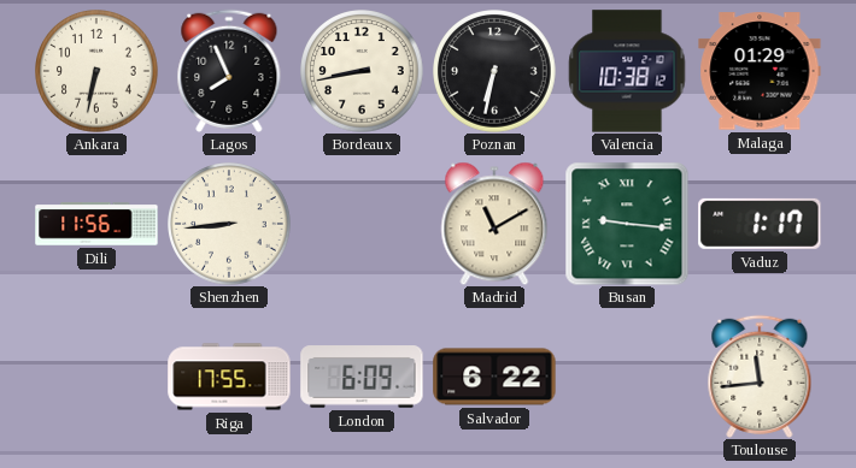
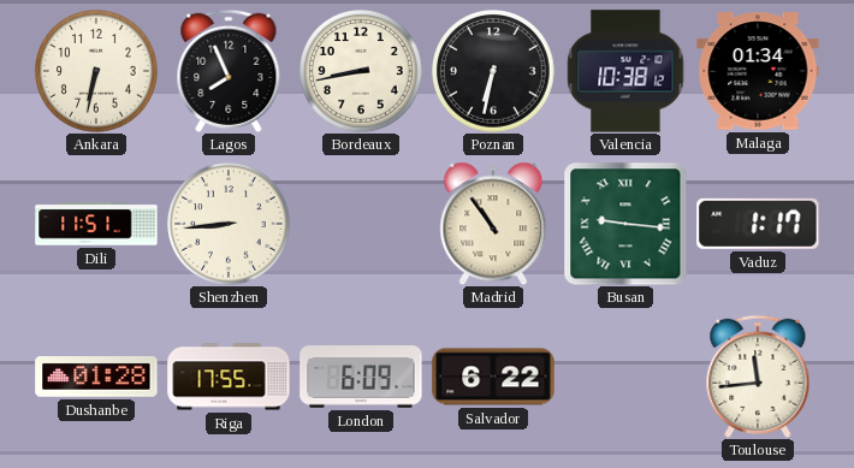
Malaga: 01:29 -> 01:34
Dili: 11:56 -> 11:51
Madrid: 11:10 -> 10:54
Dushanbe: none -> 01:28
